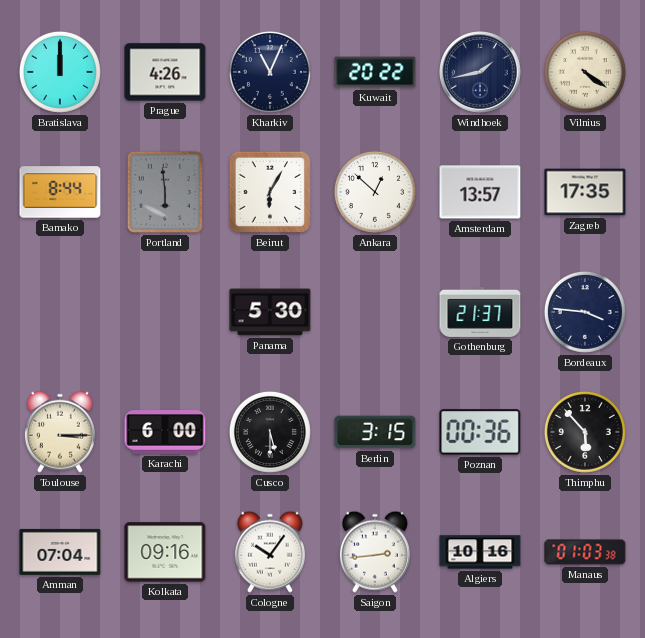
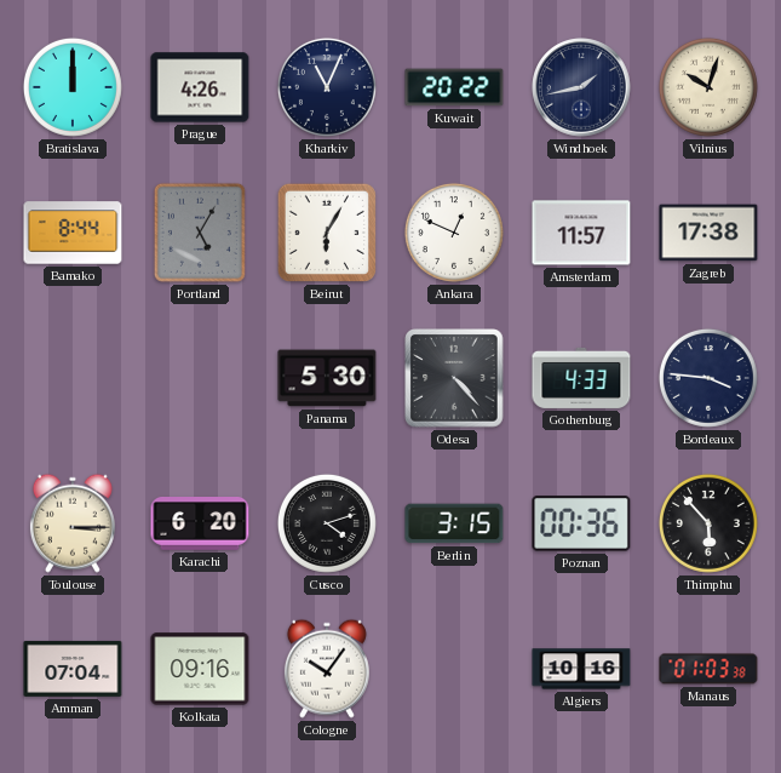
Vilnius: 4:21 -> 10:03
Portland: 5:59 -> 5:05
Ankara: 12:52 -> 12:49
Amsterdam: 13:57 -> 11:57
Zagreb: 17:35 -> 17:38
Odesa: none -> 4:23
Gothenburg: 21:37 -> 4:33
Karachi: 6:00 -> 6:20
Cusco: 5:30 -> 4:12
Saigon: 2:44 -> none
